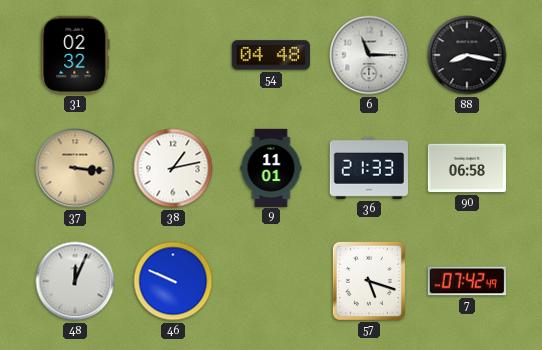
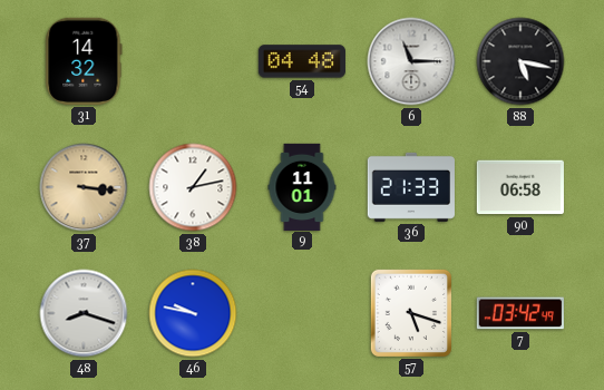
31: 02:32 -> 14:32
88: 8:17 -> 5:17
48: 12:04 -> 8:18
46: 9:49 -> 9:47
7: 07:42 -> 03:42
